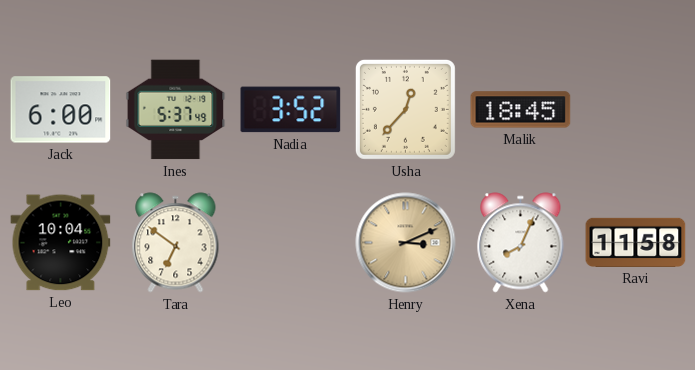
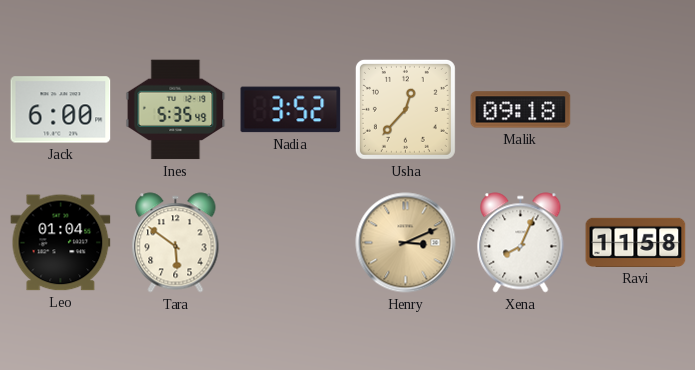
Ines: 5:37 -> 5:35
Malik: 18:45 -> 09:18
Leo: 10:04 -> 01:04
Tara: 6:51 -> 5:51
